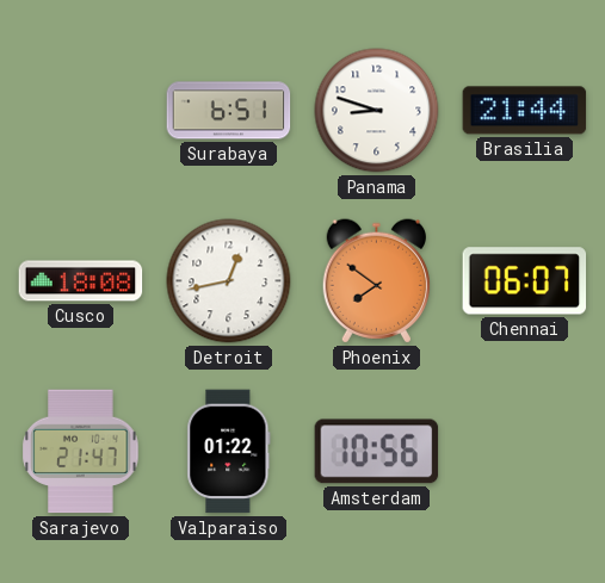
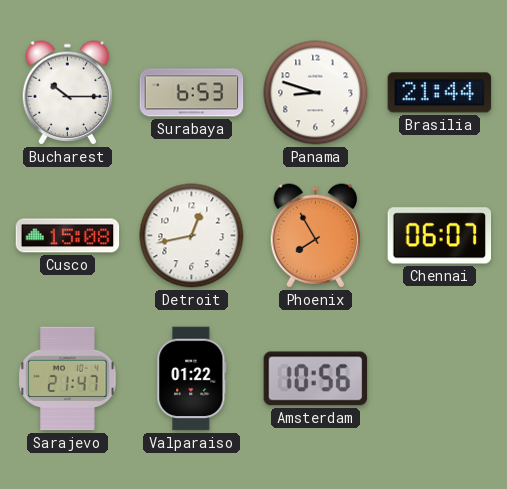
Bucharest: none -> 10:15
Surabaya: 6:51 -> 6:53
Cusco: 18:08 -> 15:08
Phoenix: 7:51 -> 7:55
